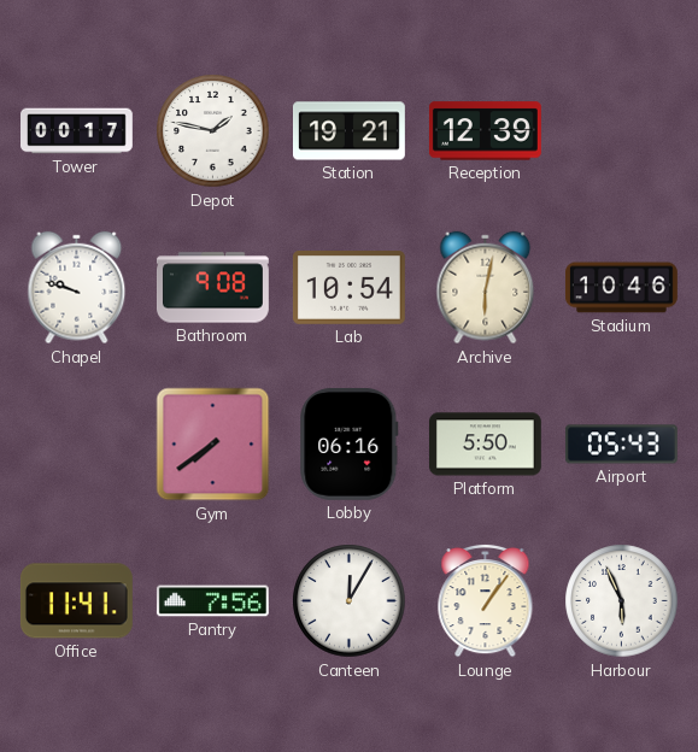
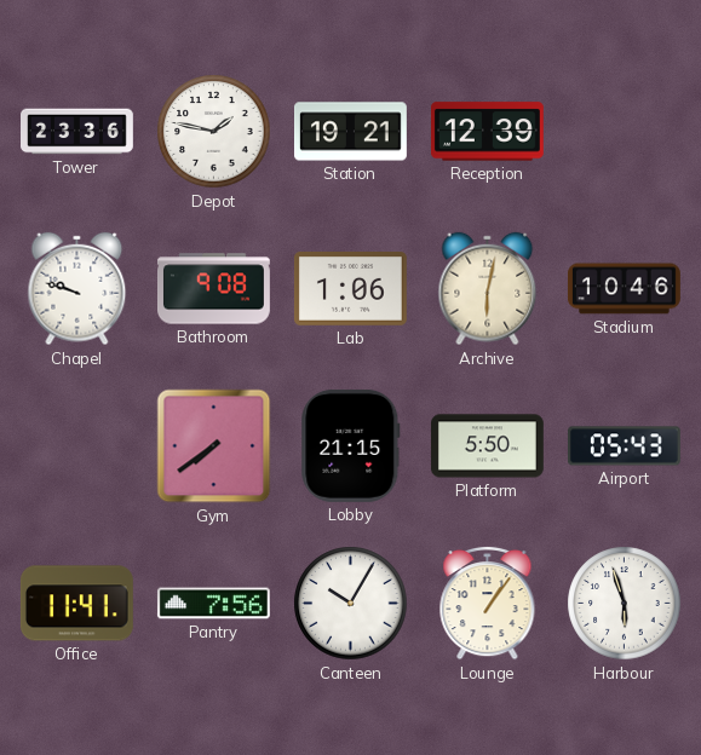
Tower: 00:17 -> 23:36
Lab: 10:54 -> 1:06
Lobby: 06:16 -> 21:15
Canteen: 12:05 -> 10:05
Harbour: 5:56 -> 5:57
